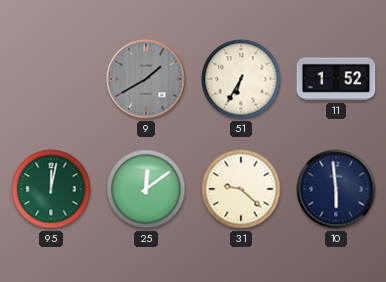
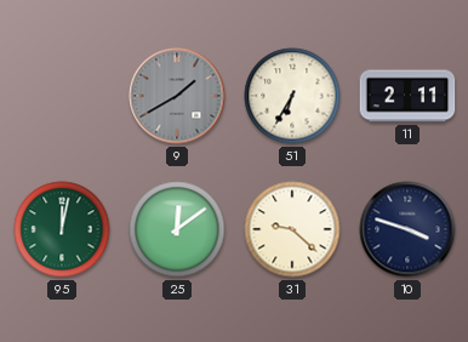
11: 1:52 -> 2:11
10: 5:59 -> 3:48
